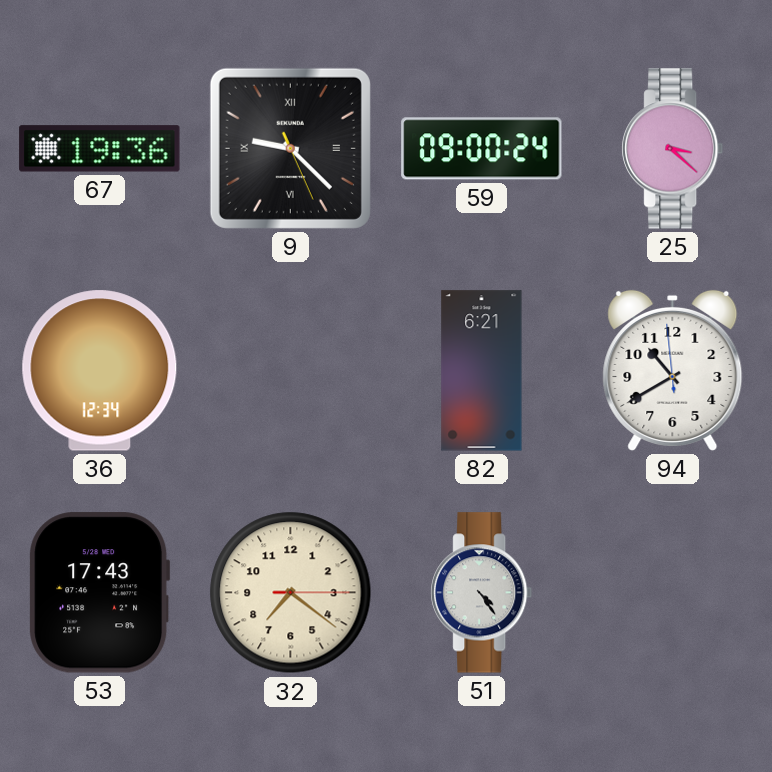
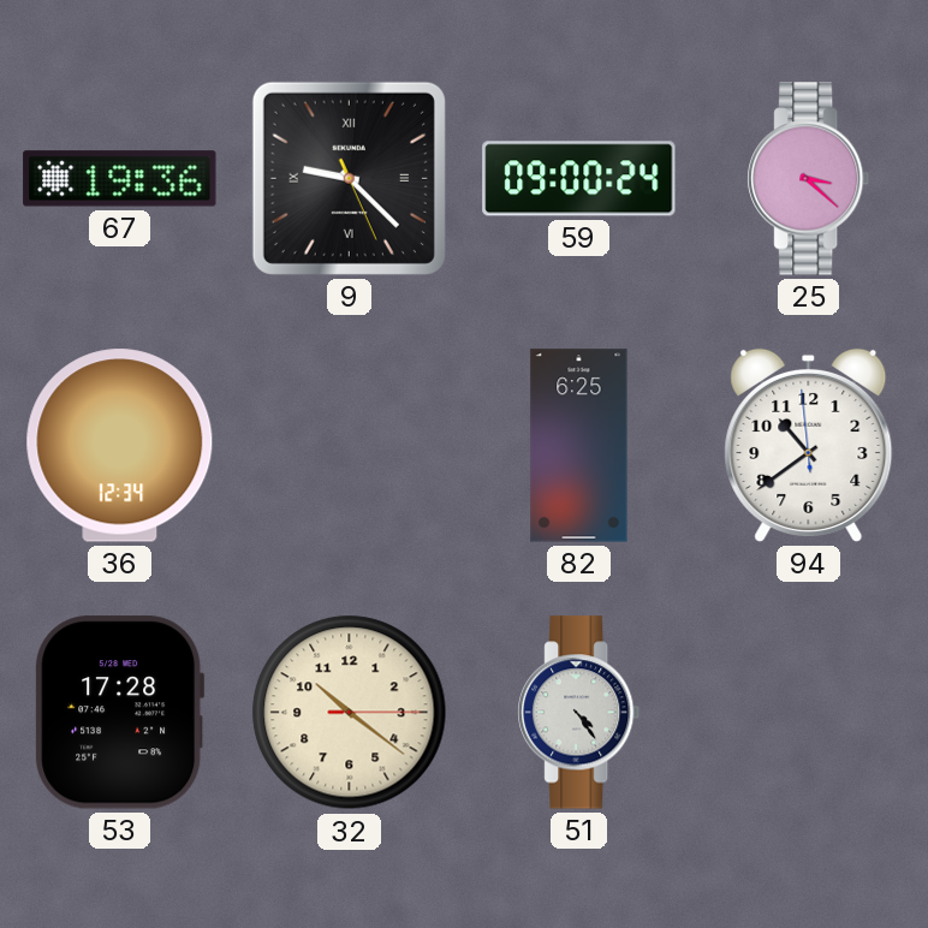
82: 6:21 -> 6:25
94: 10:39 -> 10:38
53: 17:43 -> 17:28
32: 7:21 -> 10:21
